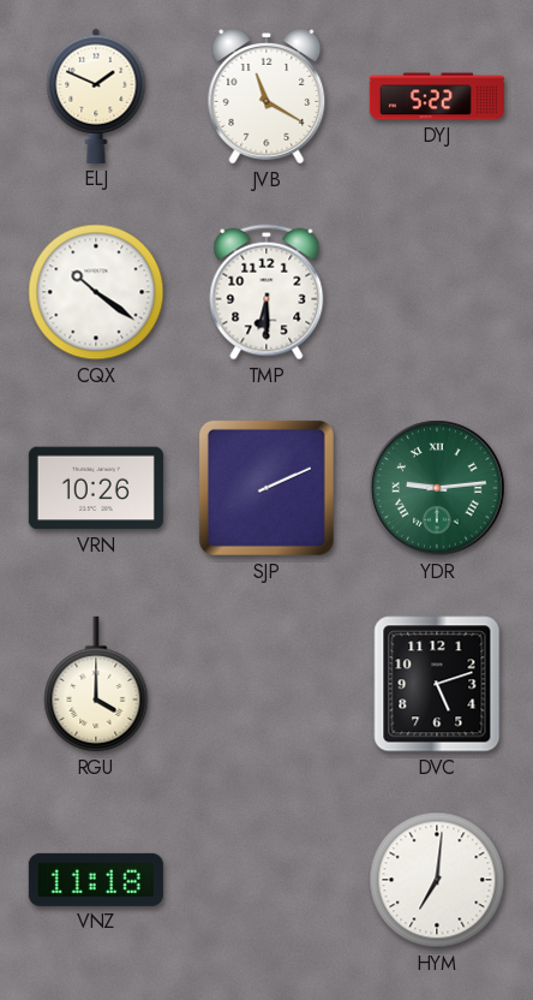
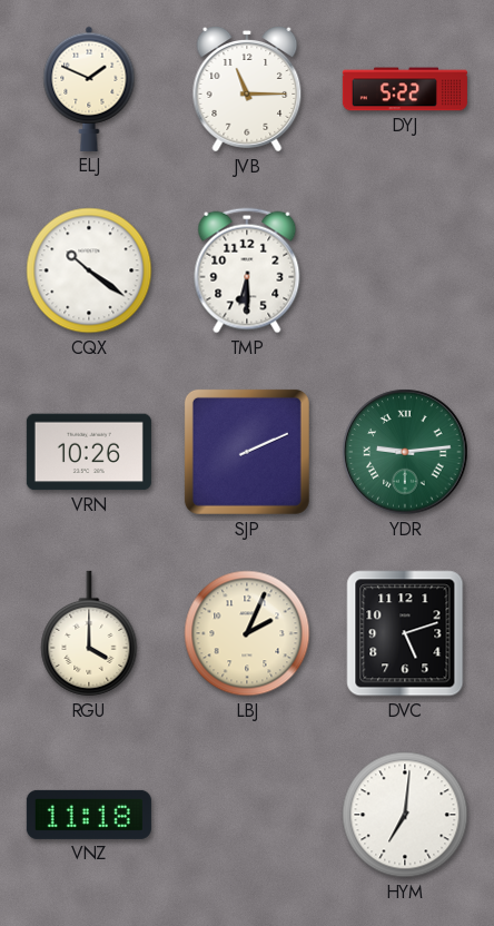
JVB: 11:20 -> 11:15
LBJ: none -> 2:04
